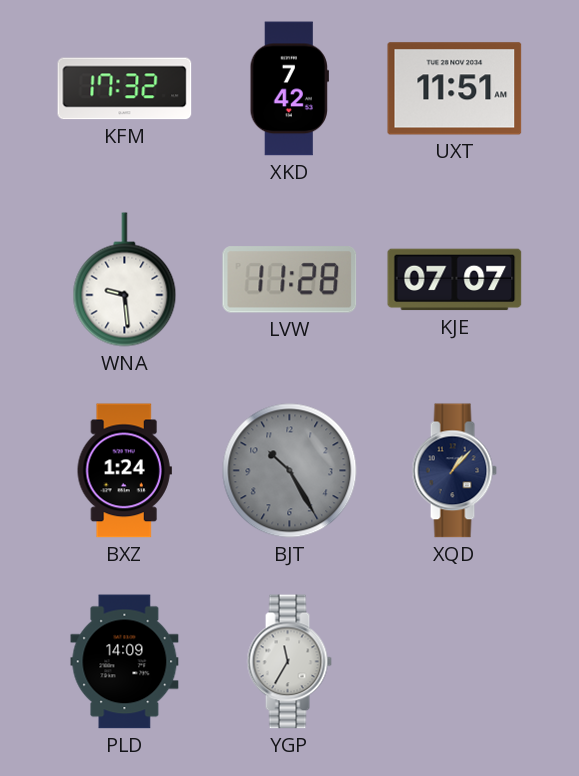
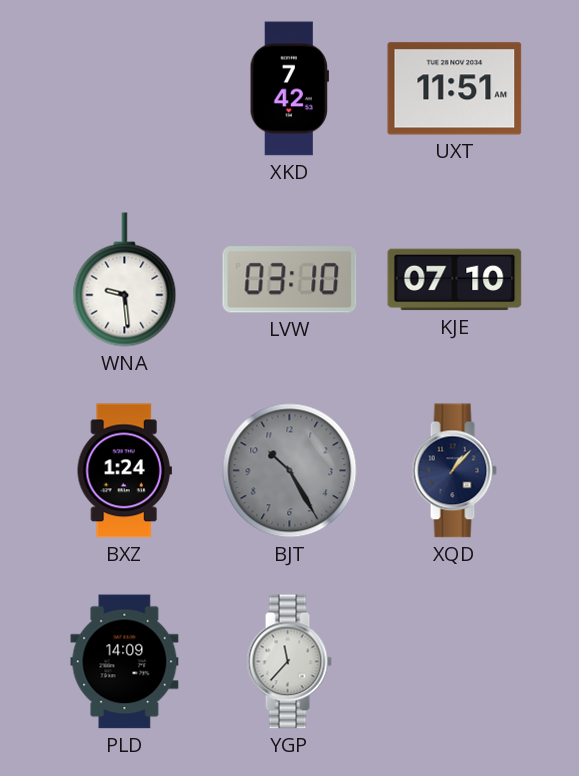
KFM: 17:32 -> none
LVW: 11:28 -> 03:10
KJE: 07:07 -> 07:10
YGP: 11:35 -> 11:37
